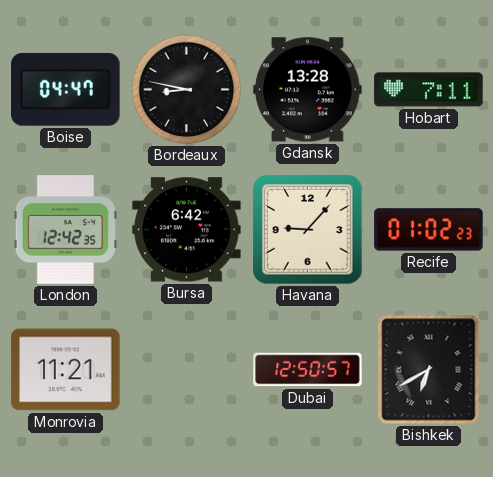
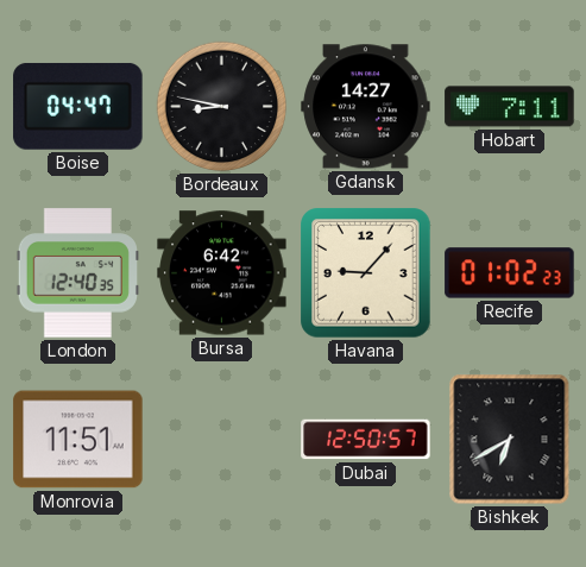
Gdansk: 13:28 -> 14:27
London: 12:42 -> 12:40
Monrovia: 11:21 -> 11:51
